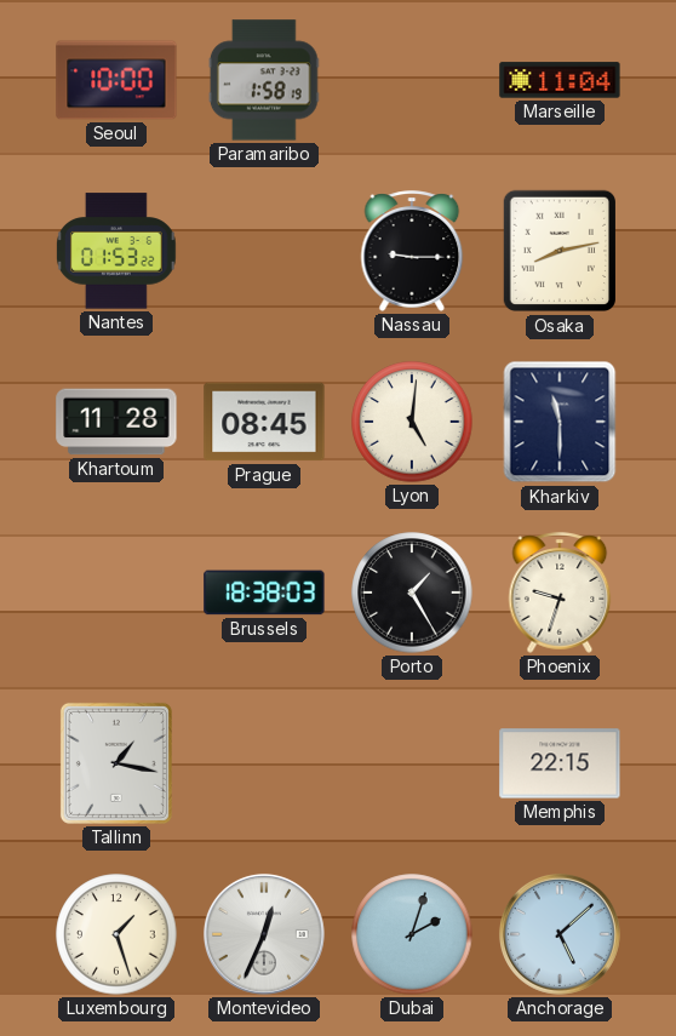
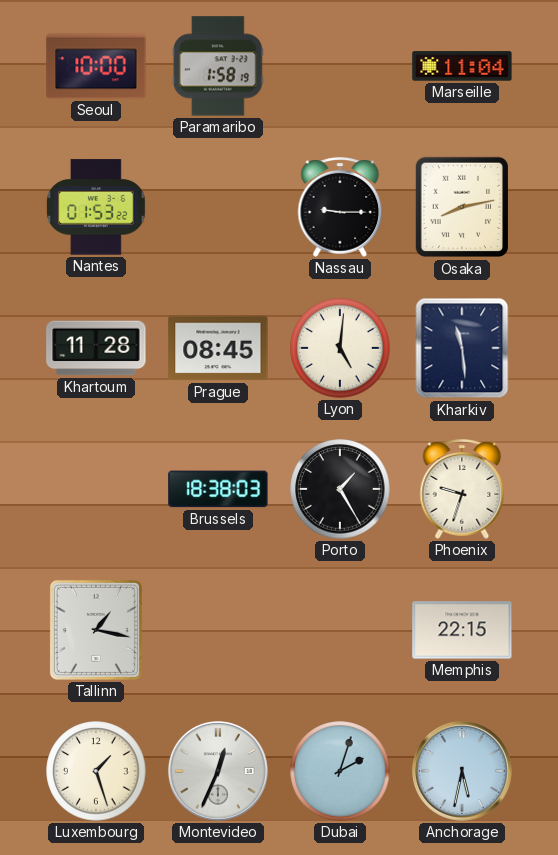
Kharkiv: 11:30 -> 11:29
Anchorage: 5:08 -> 5:32
